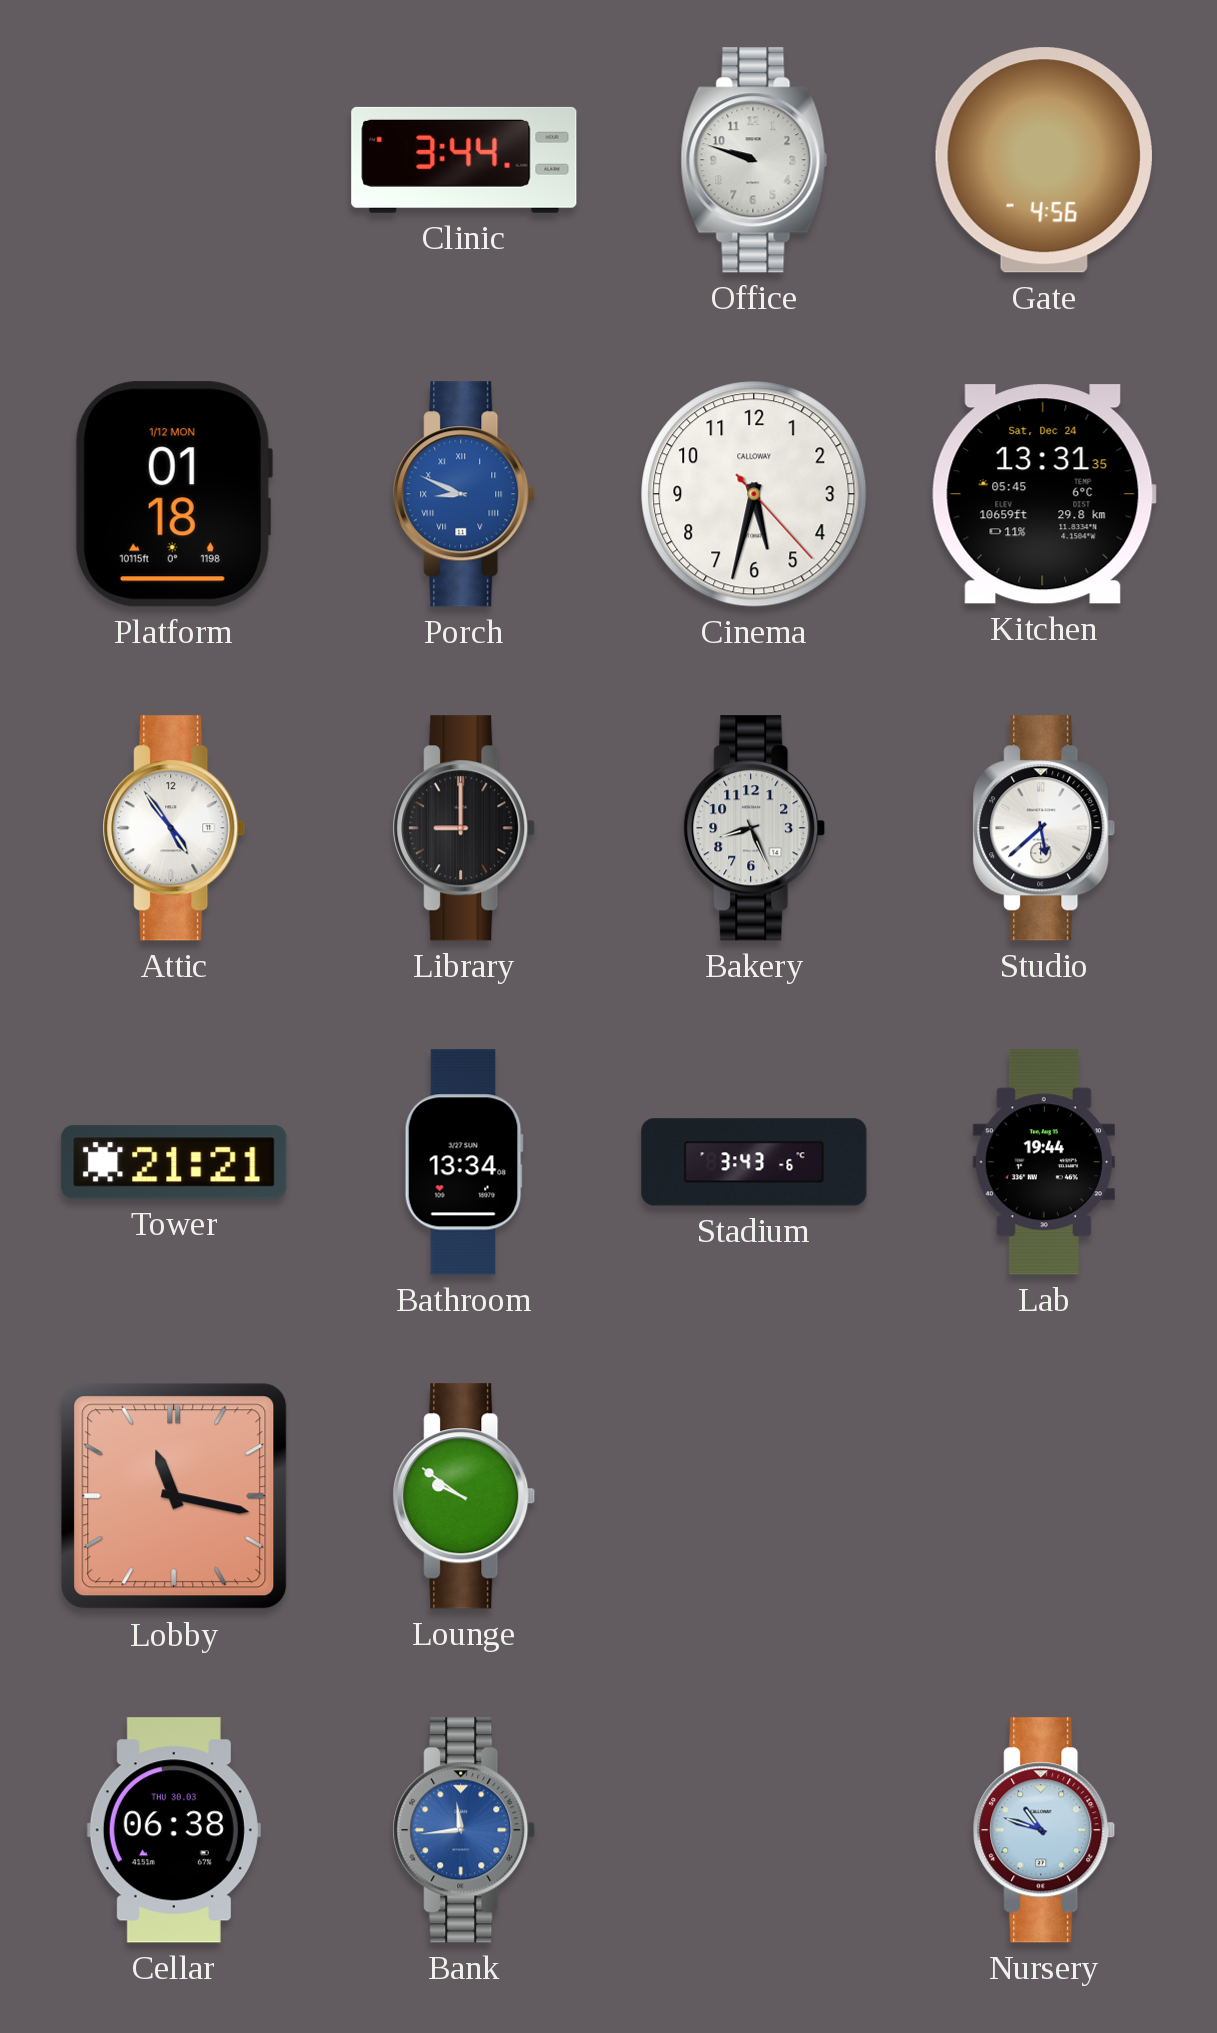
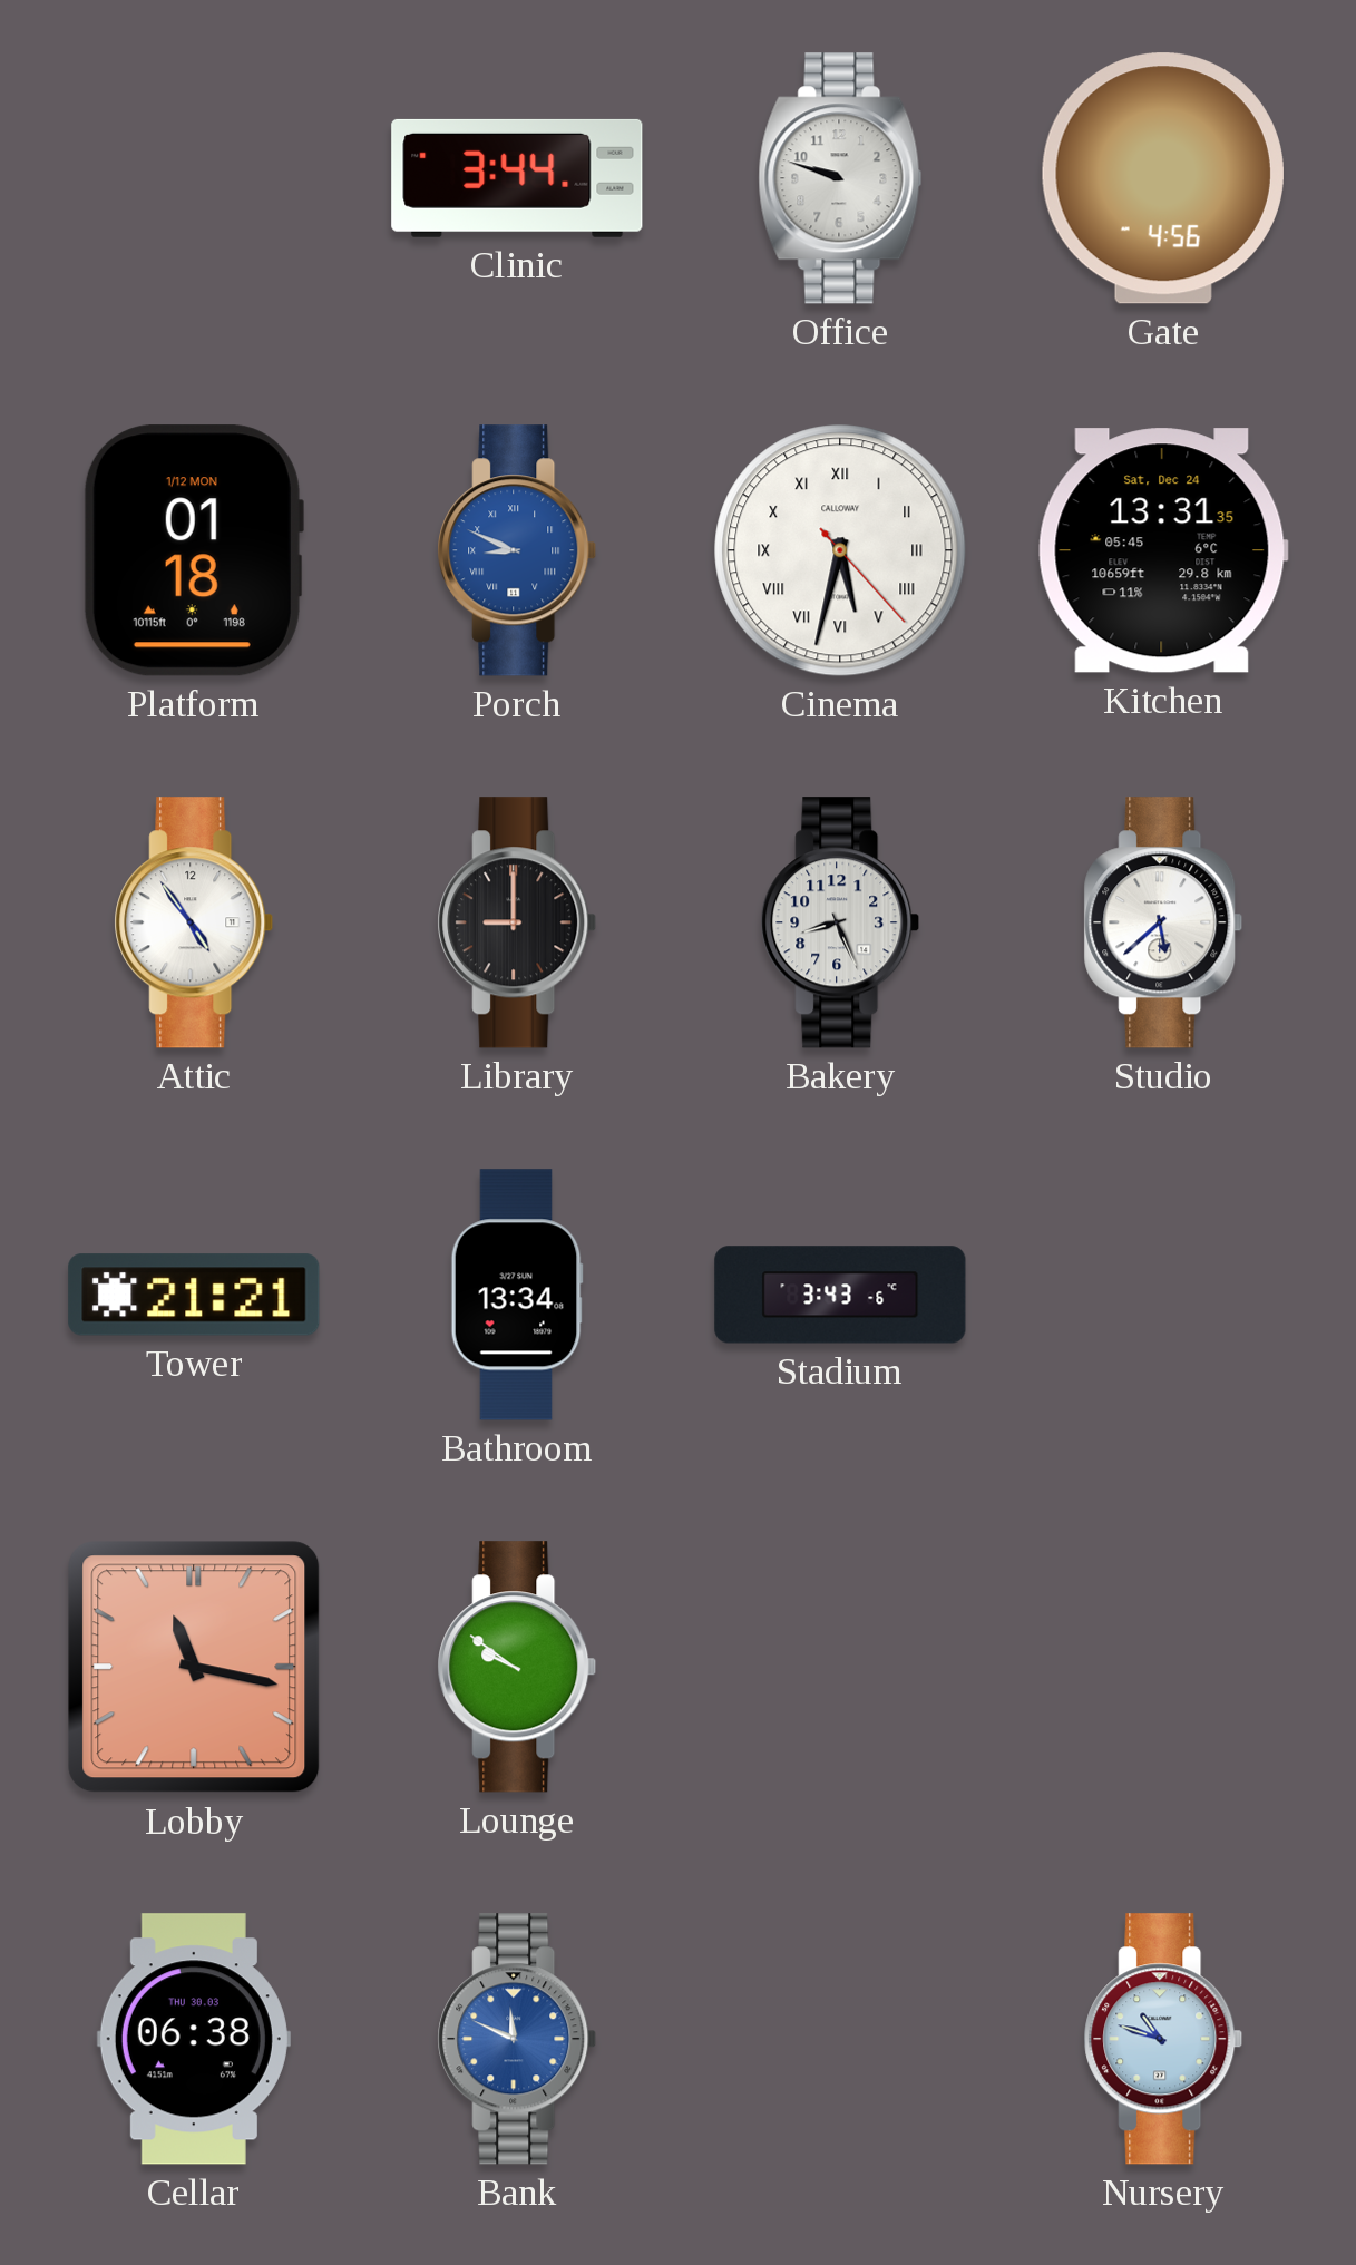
Cinema numerals: Arabic -> Roman
Lab: 19:44 -> none
Bank: 11:44 -> 11:49
